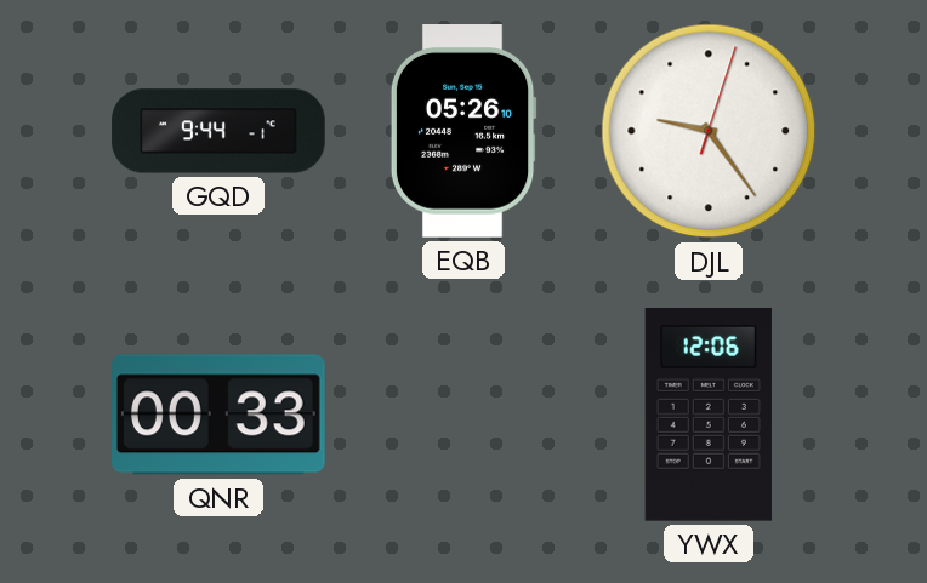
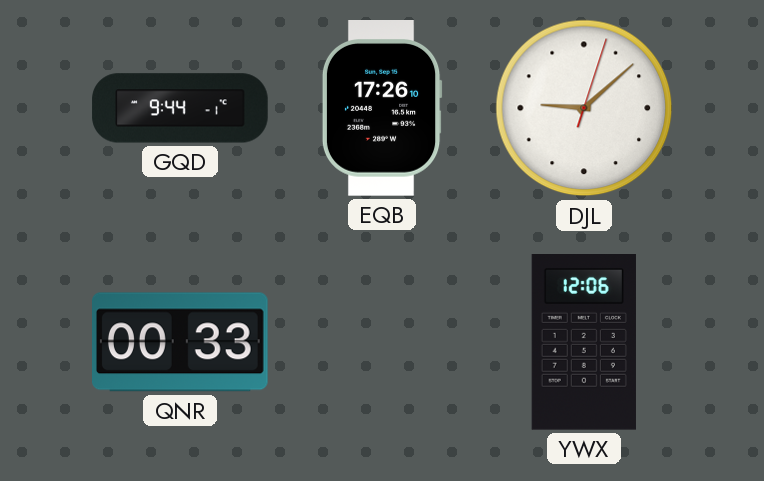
EQB: 05:26 -> 17:26
DJL: 9:24 -> 9:08
